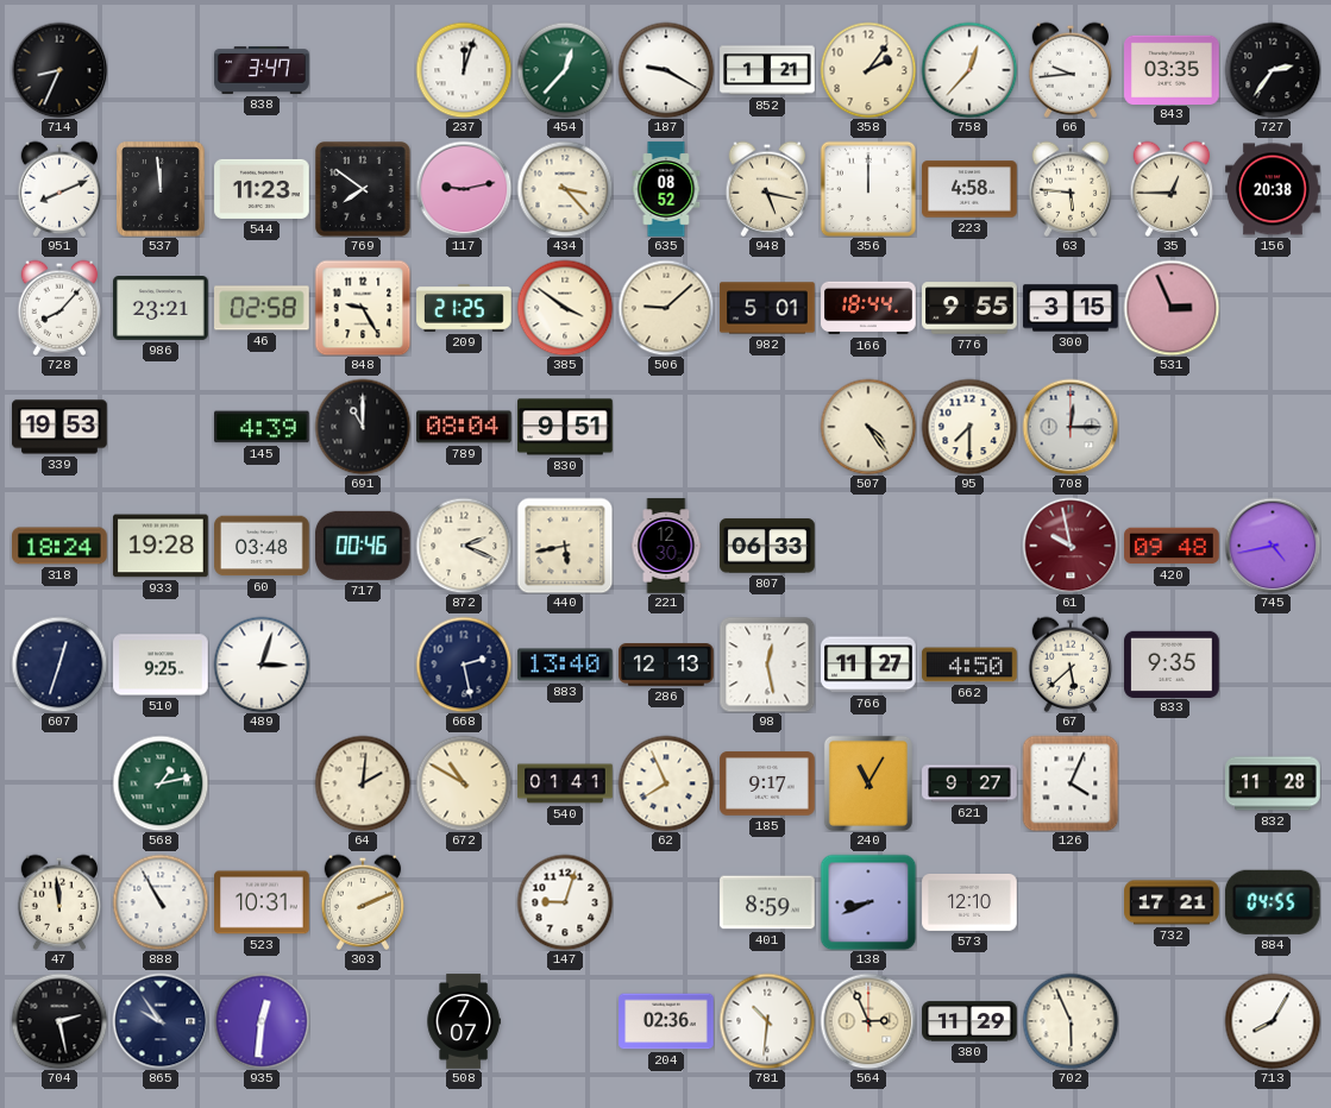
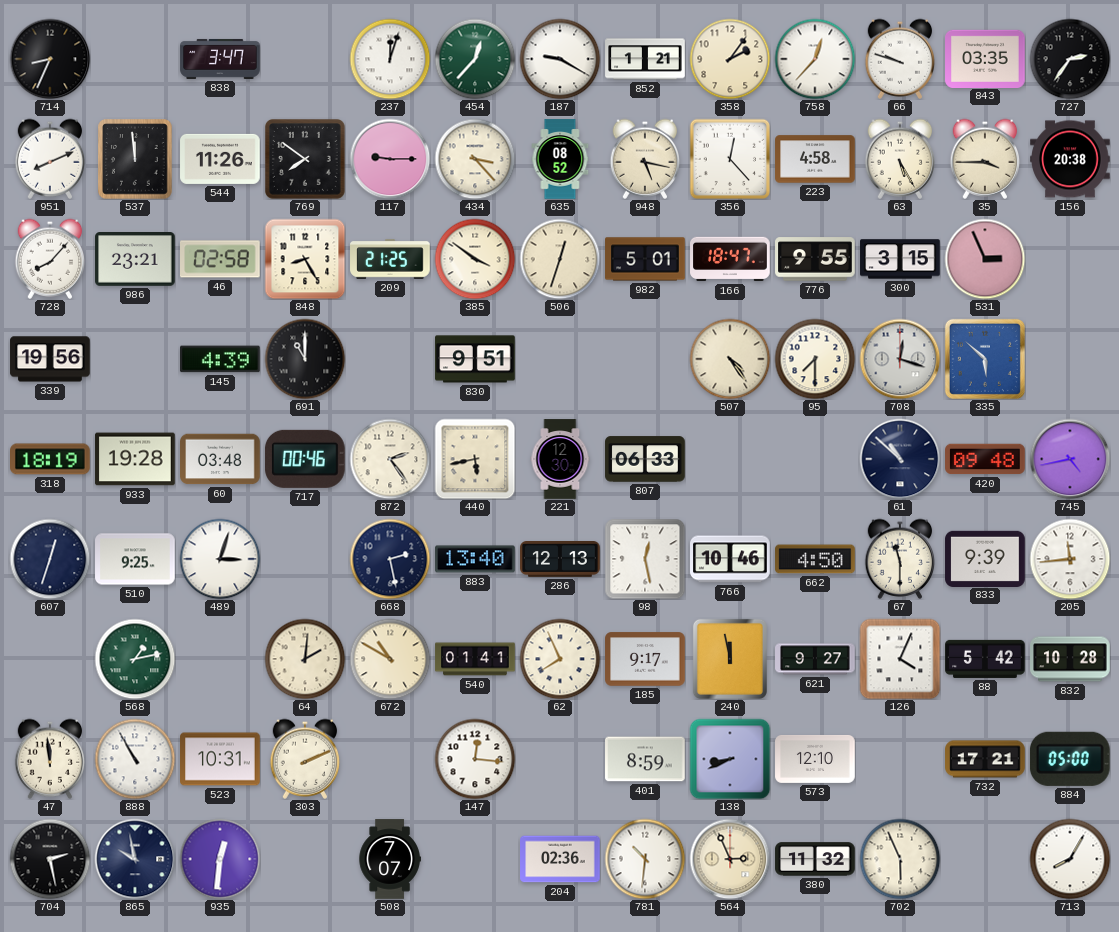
66: 9:44 -> 9:48
544: 11:23 -> 11:26
117: 9:13 -> 9:15
356: 12:00 -> 12:23
63: 5:46 -> 5:25
35: 12:45 -> 3:45
848: 9:25 -> 8:25
506: 9:08 -> 12:33
166: 18:44 -> 18:47
339: 19:53 -> 19:56
789: 08:04 -> none
708: 12:15 -> 12:18
335: none -> 5:52
318: 18:24 -> 18:19
872: 2:19 -> 2:24
61: 9:58 -> 10:52
61 dial: burgundy -> navy
766: 11:27 -> 10:46
67: 5:38 -> 11:30
833: 9:35 -> 9:39
205: none -> 11:44
240: 11:05 -> 11:58
88: none -> 5:42
832: 11:28 -> 10:28
147: 9:03 -> 12:16
884: 04:55 -> 05:00
865: 9:54 -> 9:58
380: 11:29 -> 11:32
